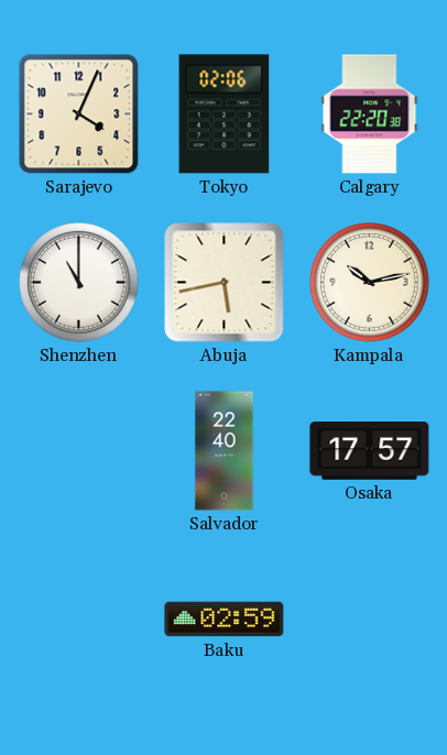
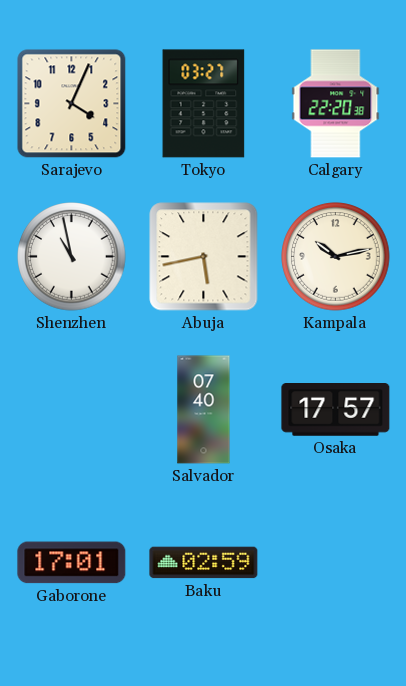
Tokyo: 02:06 -> 03:27
Shenzhen: 11:00 -> 10:58
Salvador: 22:40 -> 07:40
Gaborone: none -> 17:01
